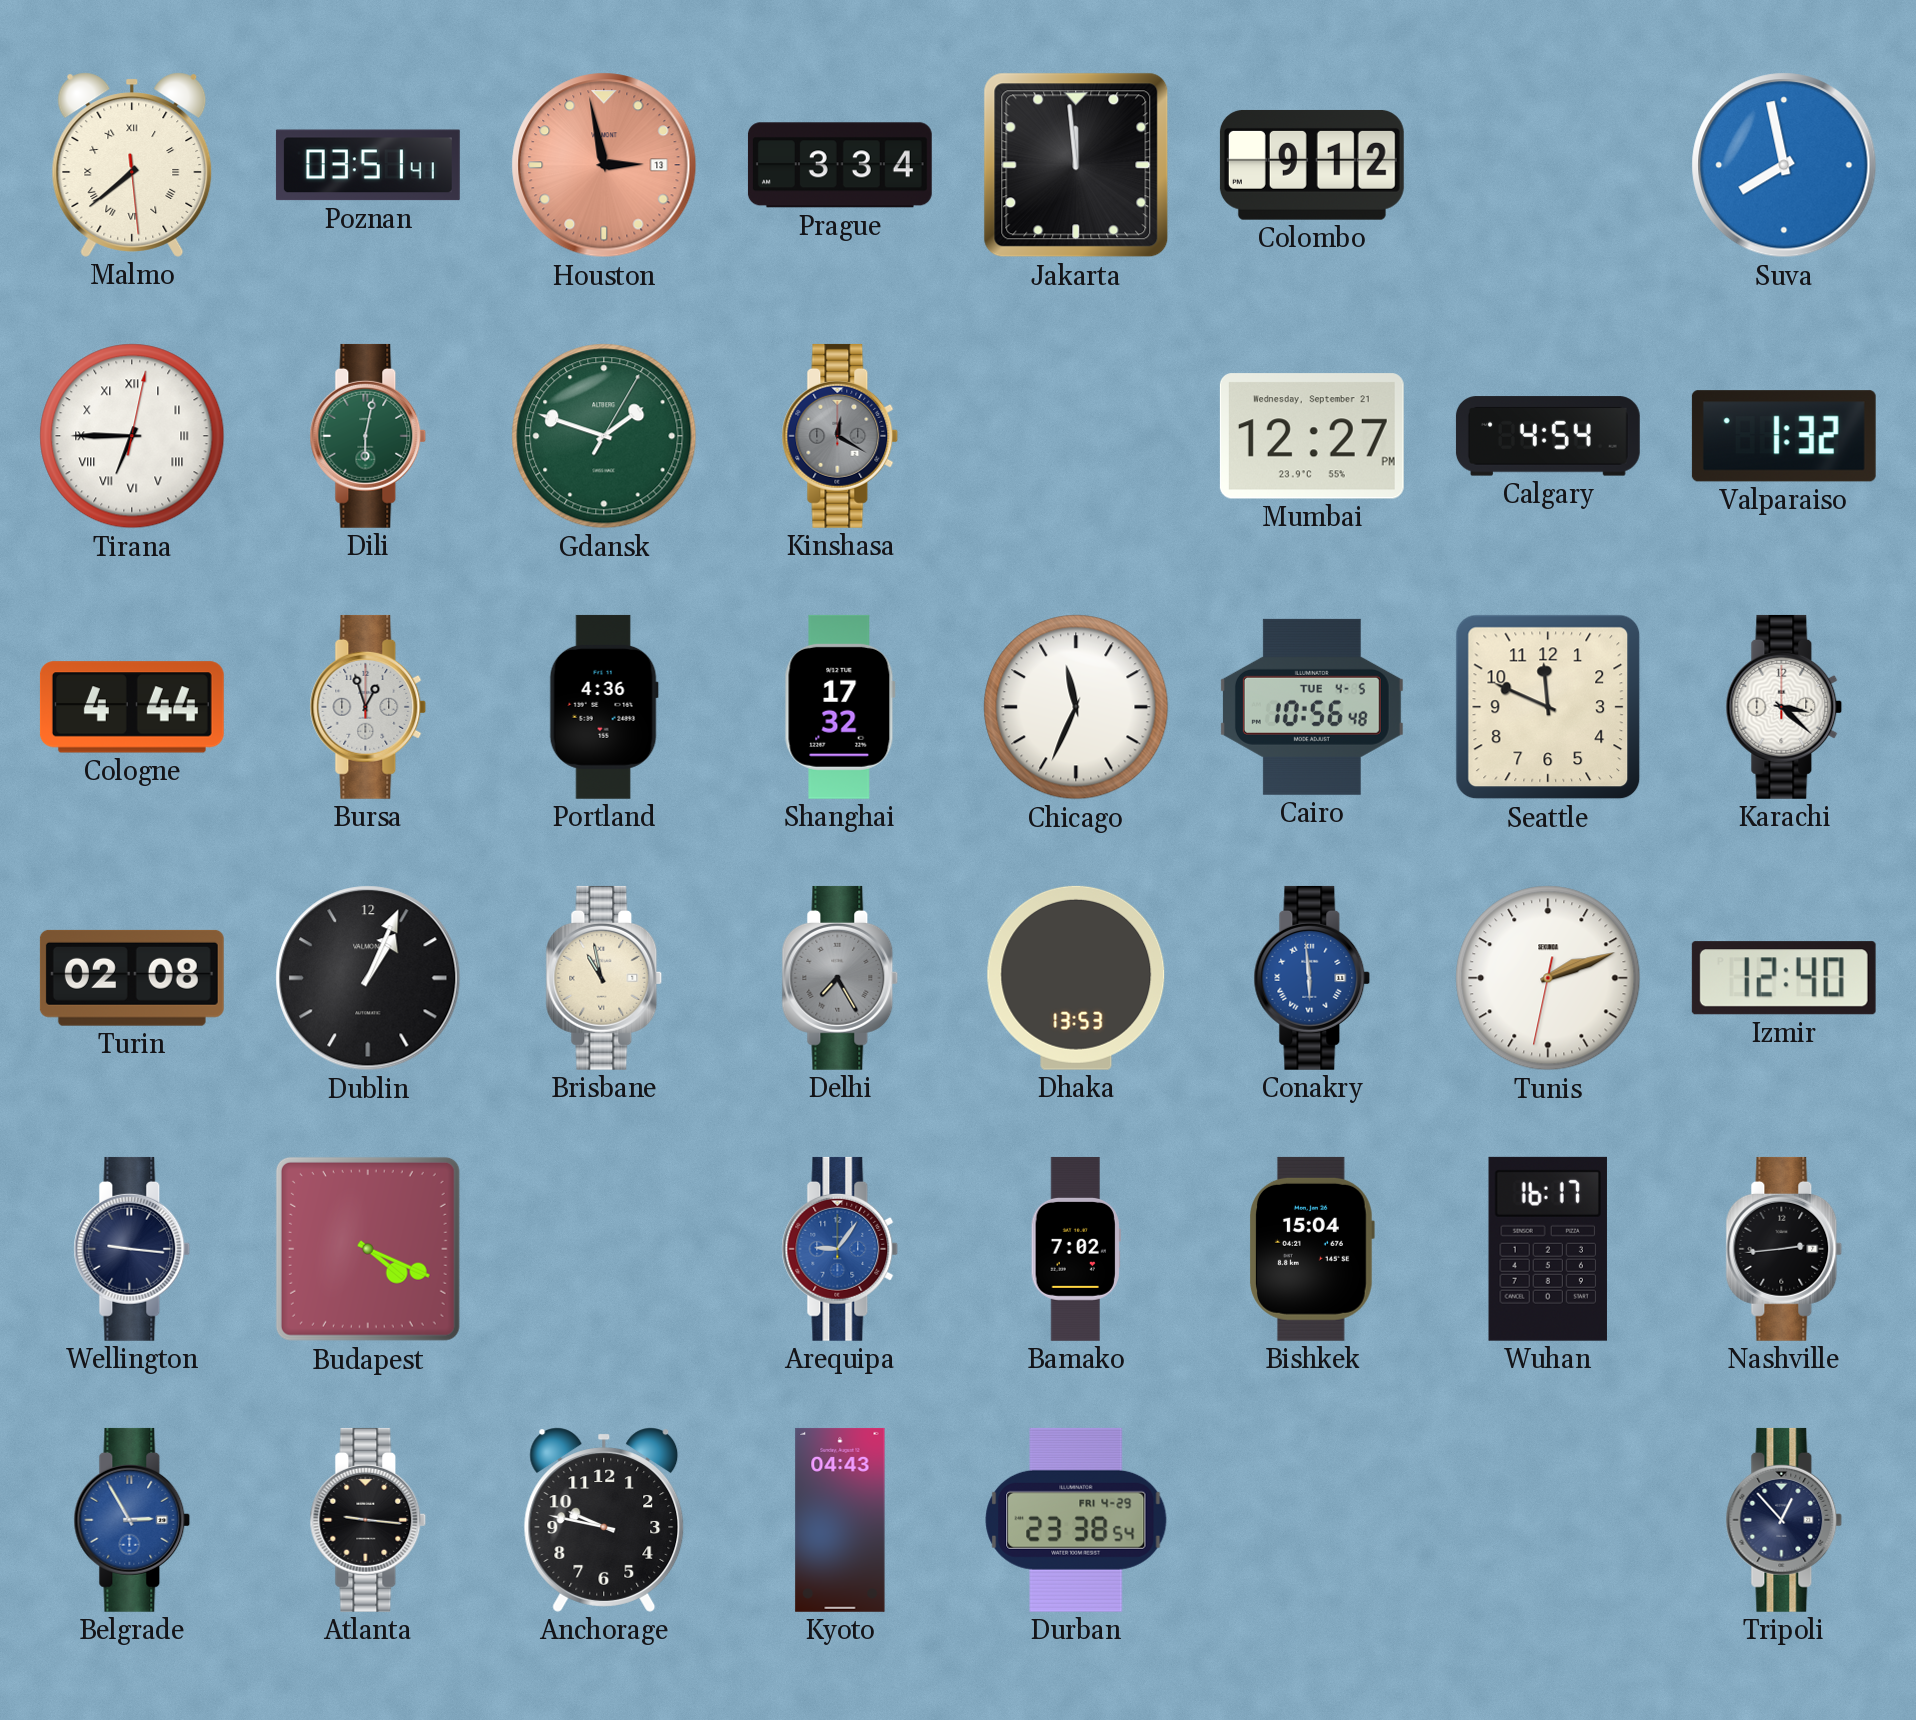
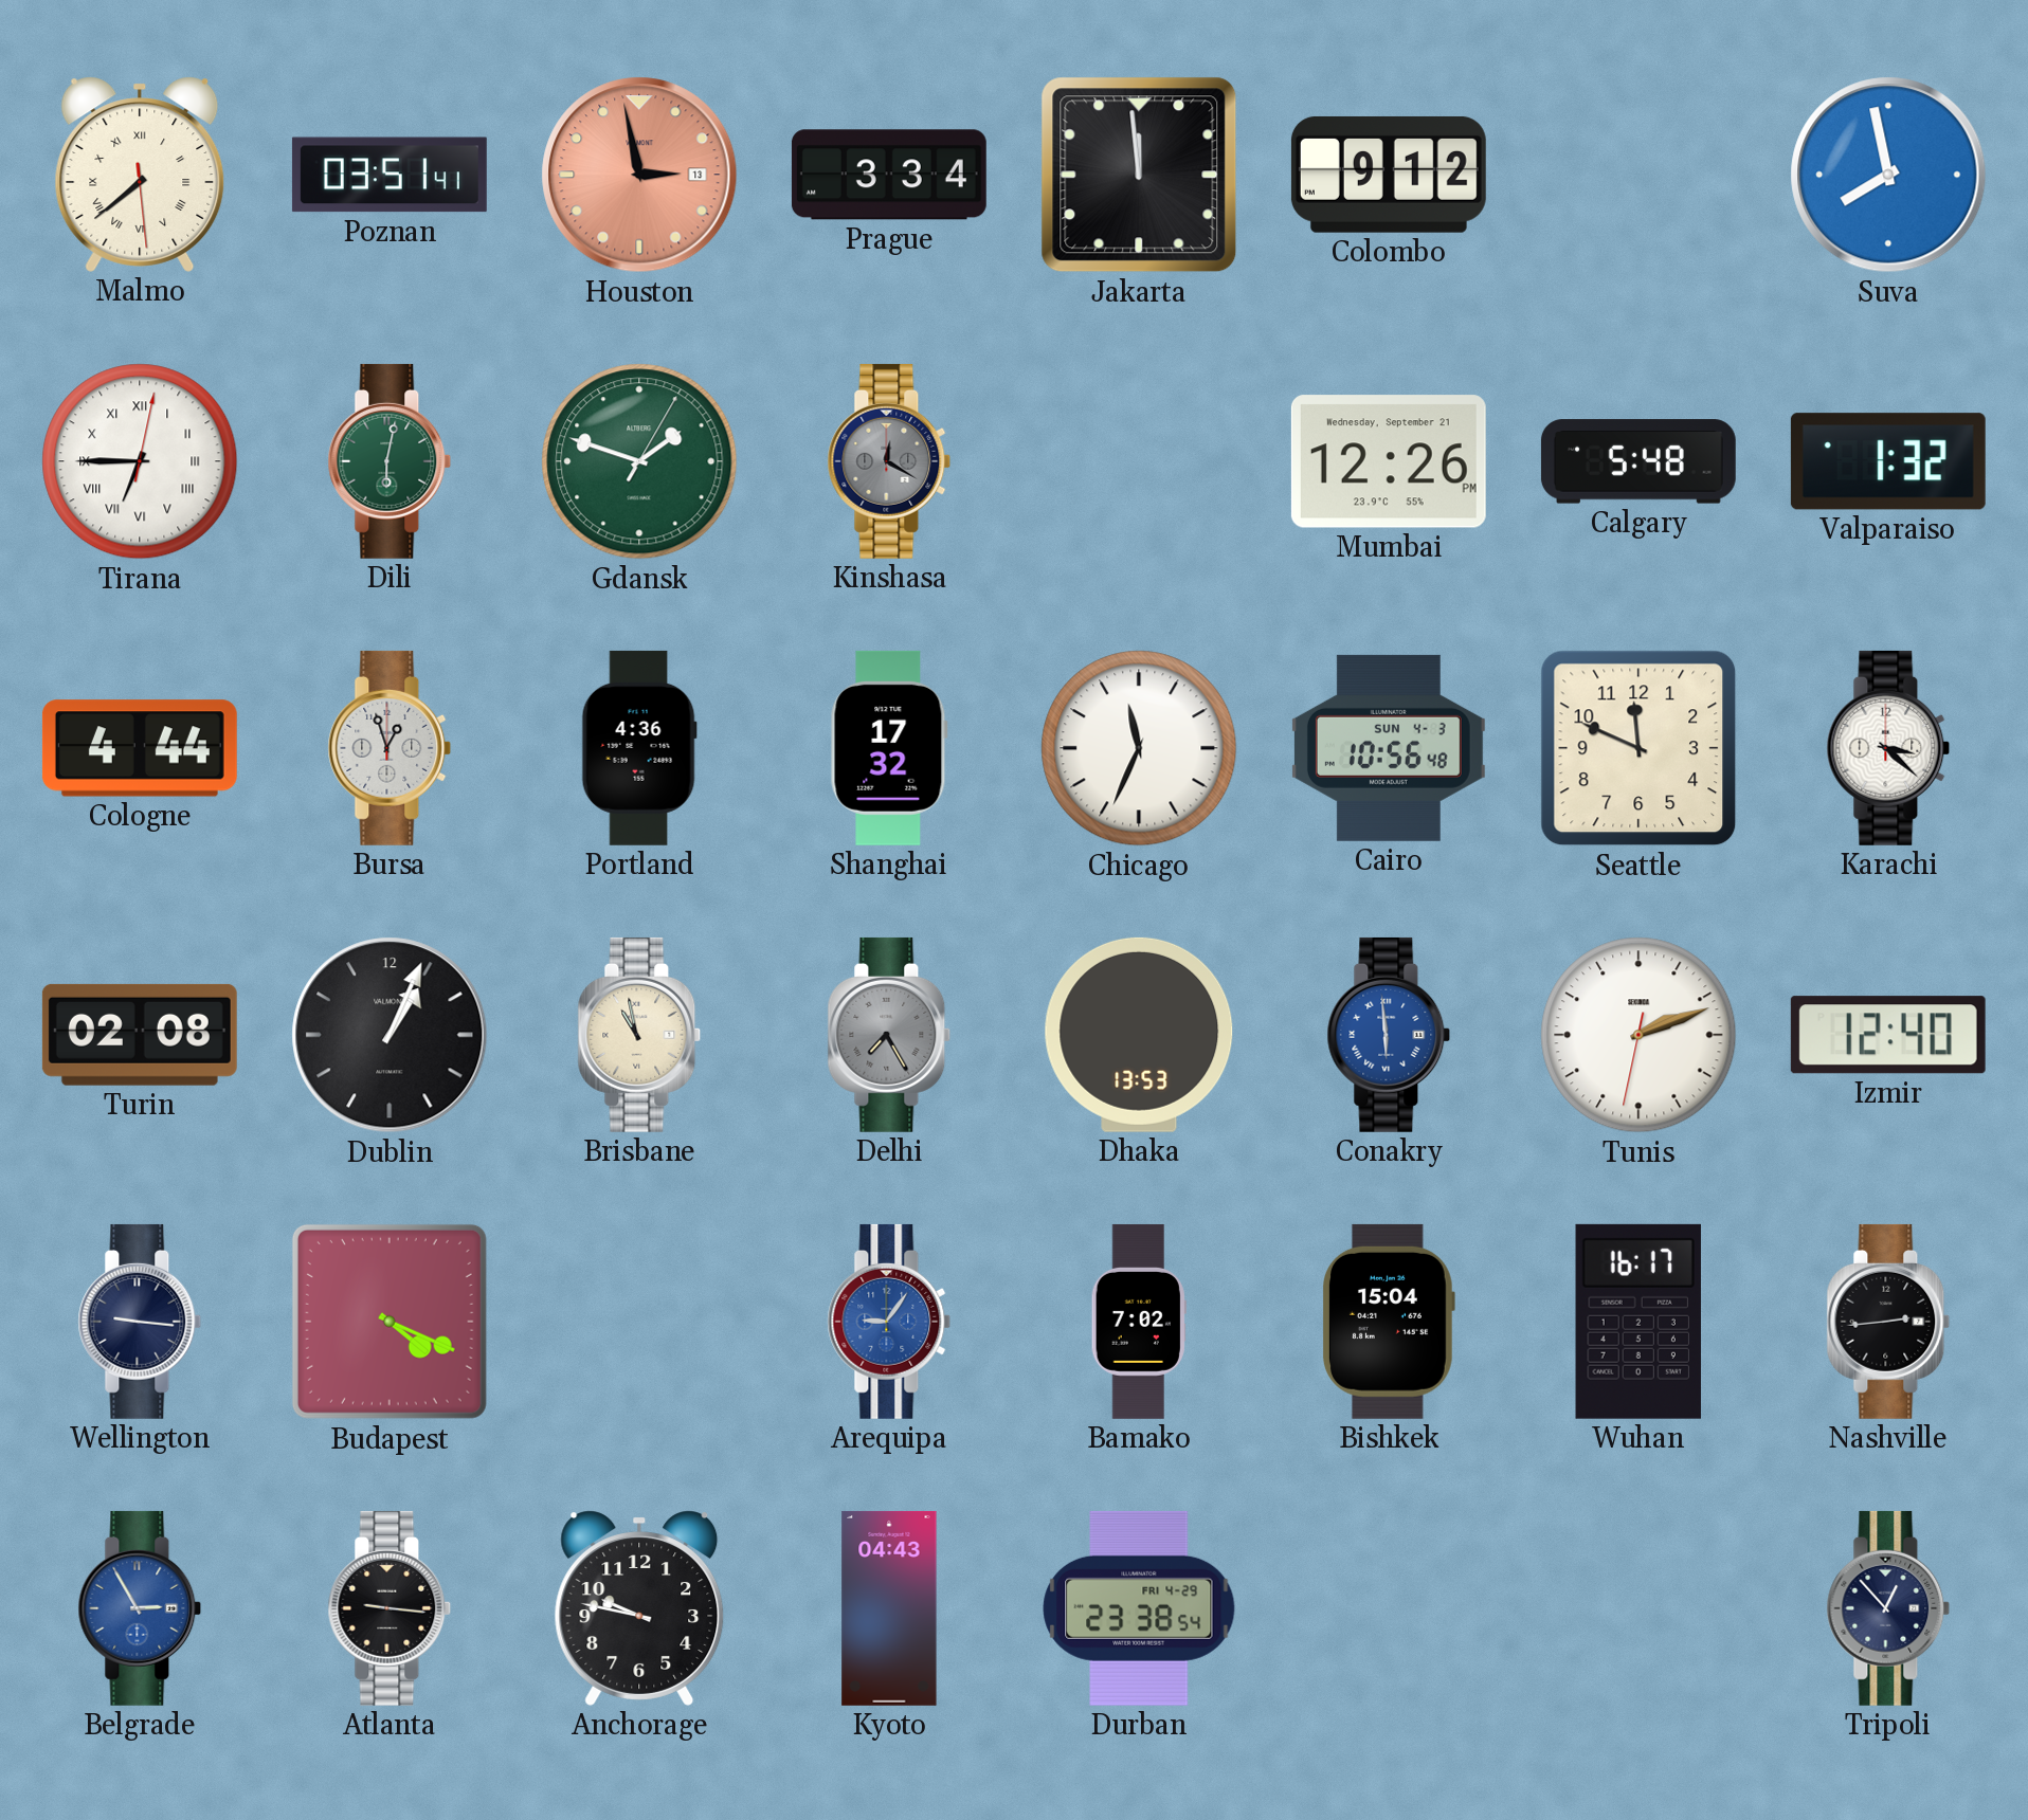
Mumbai: 12:27 -> 12:26
Calgary: 4:54 -> 5:48
Cairo date: TUE 4-5 -> SUN 4-3
